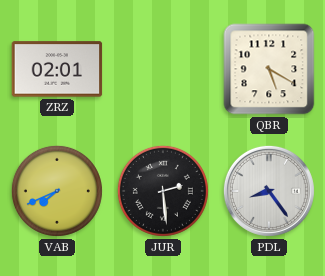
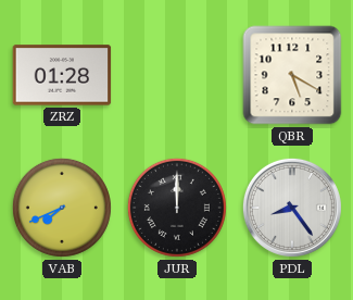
ZRZ: 02:01 -> 01:28
JUR: 2:29 -> 12:00
